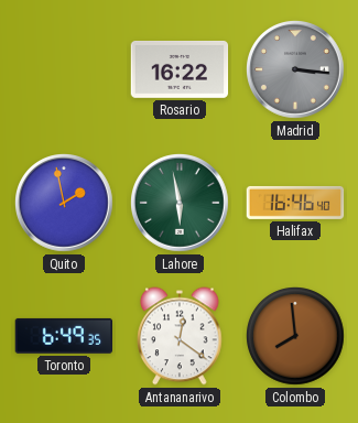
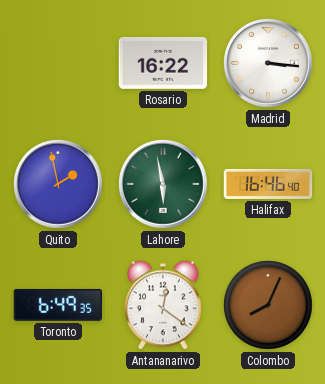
Madrid dial: grey -> white
Colombo: 7:59 -> 8:04
